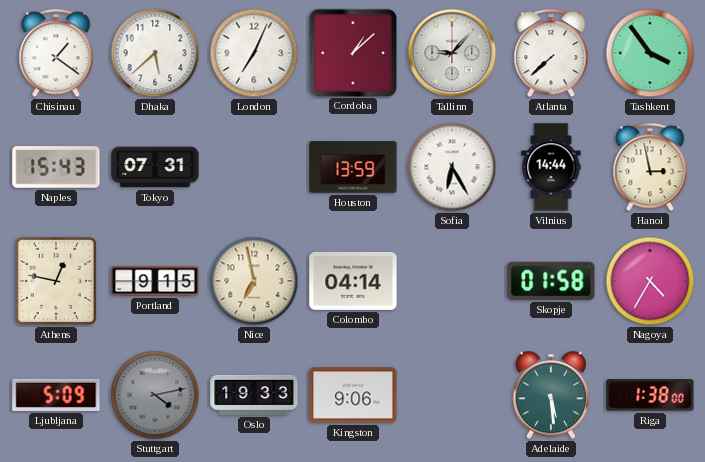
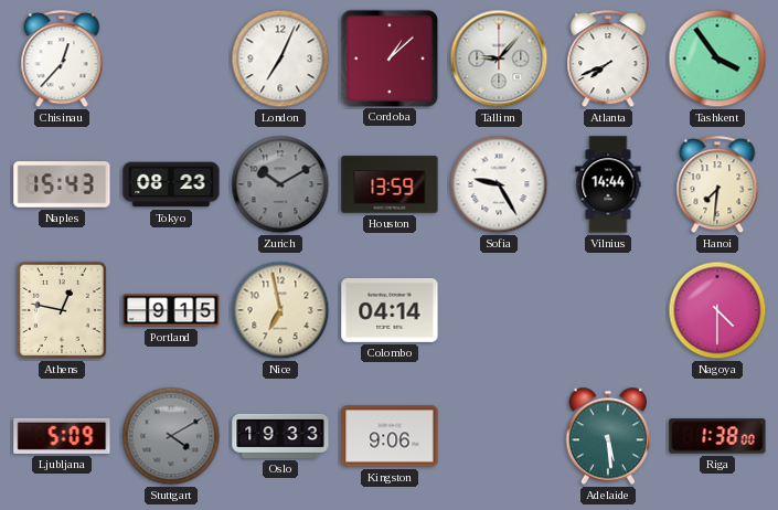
Chisinau: 1:21 -> 12:37
Dhaka: 5:38 -> none
Atlanta: 7:38 -> 7:41
Tokyo: 07:31 -> 08:23
Zurich: none -> 10:10
Sofia: 6:25 -> 9:25
Hanoi: 2:58 -> 7:31
Skopje: 01:58 -> none
Nagoya: 4:35 -> 4:30
Stuttgart: 4:13 -> 4:10
